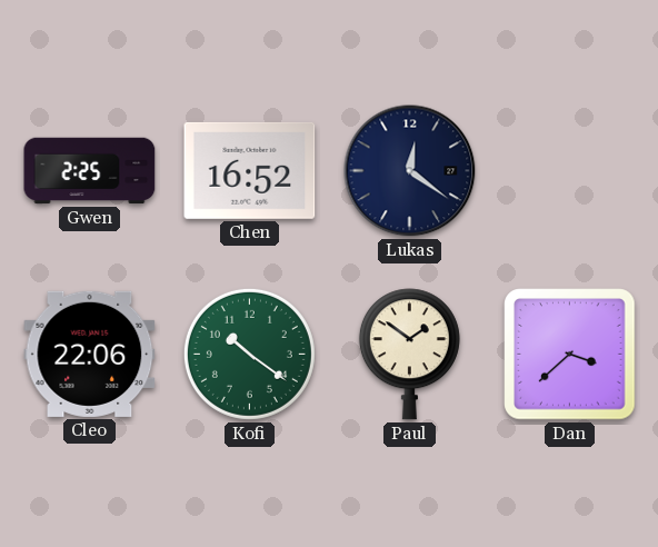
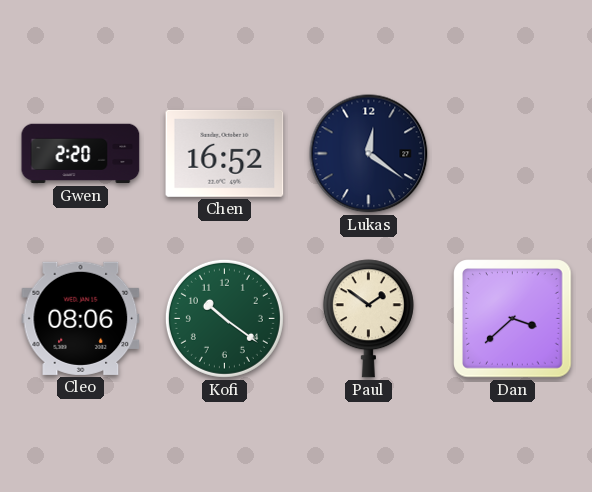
Gwen: 2:25 -> 2:20
Cleo: 22:06 -> 08:06
